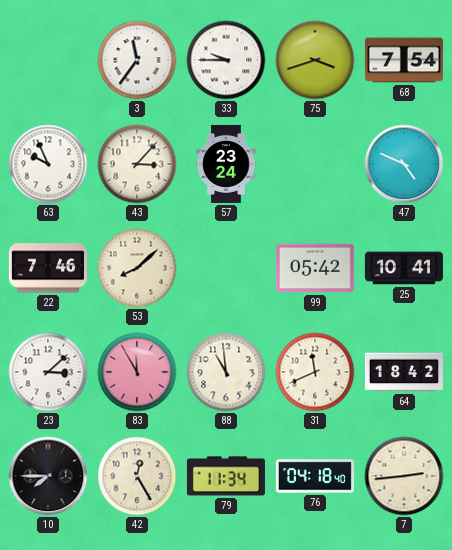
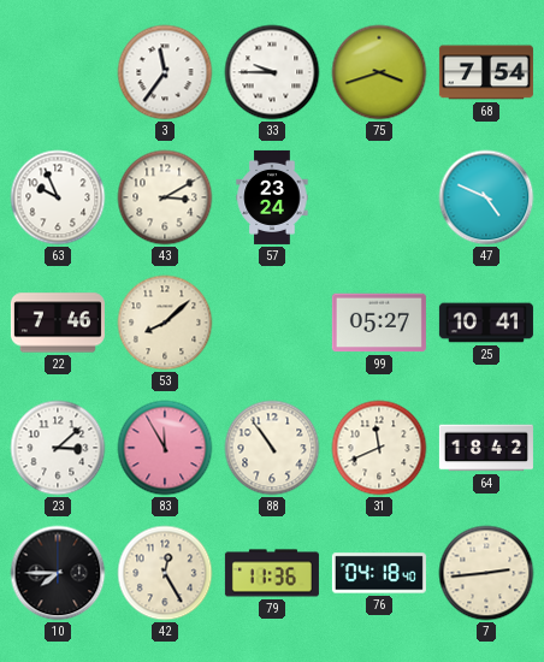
43: 3:07 -> 3:10
99: 05:42 -> 05:27
88: 10:59 -> 10:54
79: 11:34 -> 11:36
